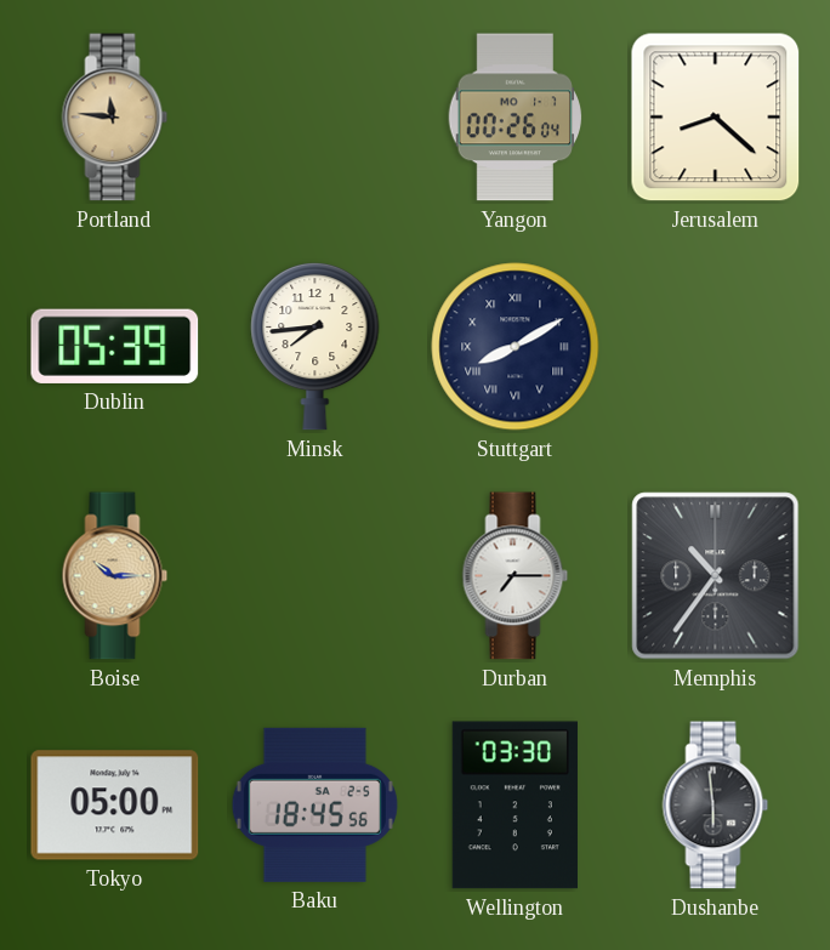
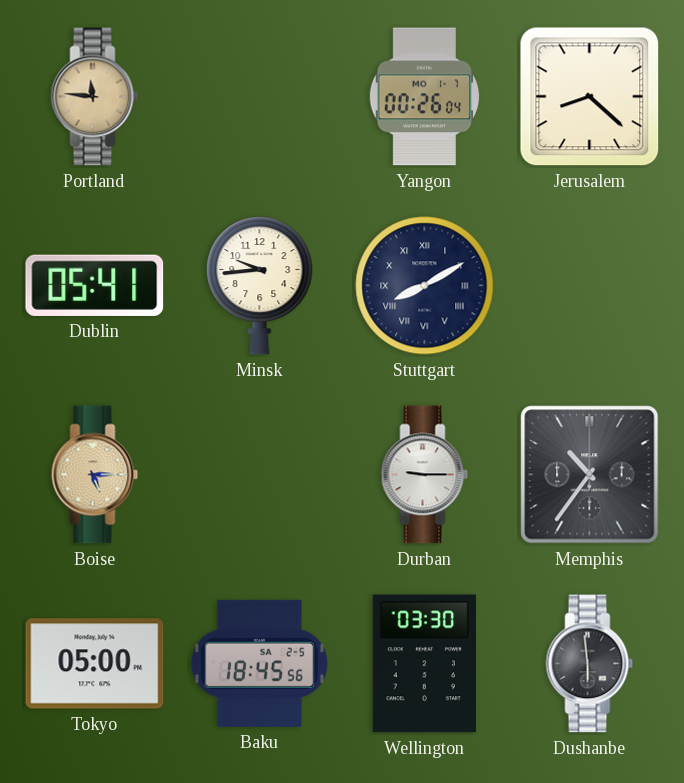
Dublin: 05:39 -> 05:41
Minsk: 7:44 -> 9:44
Boise: 10:15 -> 5:15
Durban: 7:15 -> 9:15
